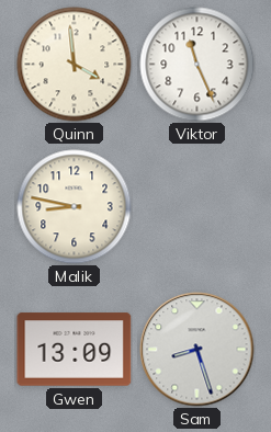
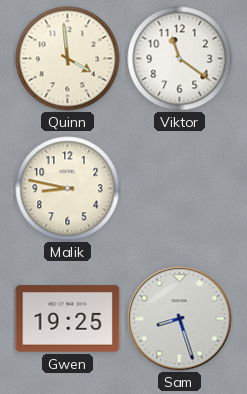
Viktor: 11:26 -> 11:21
Gwen: 13:09 -> 19:25
